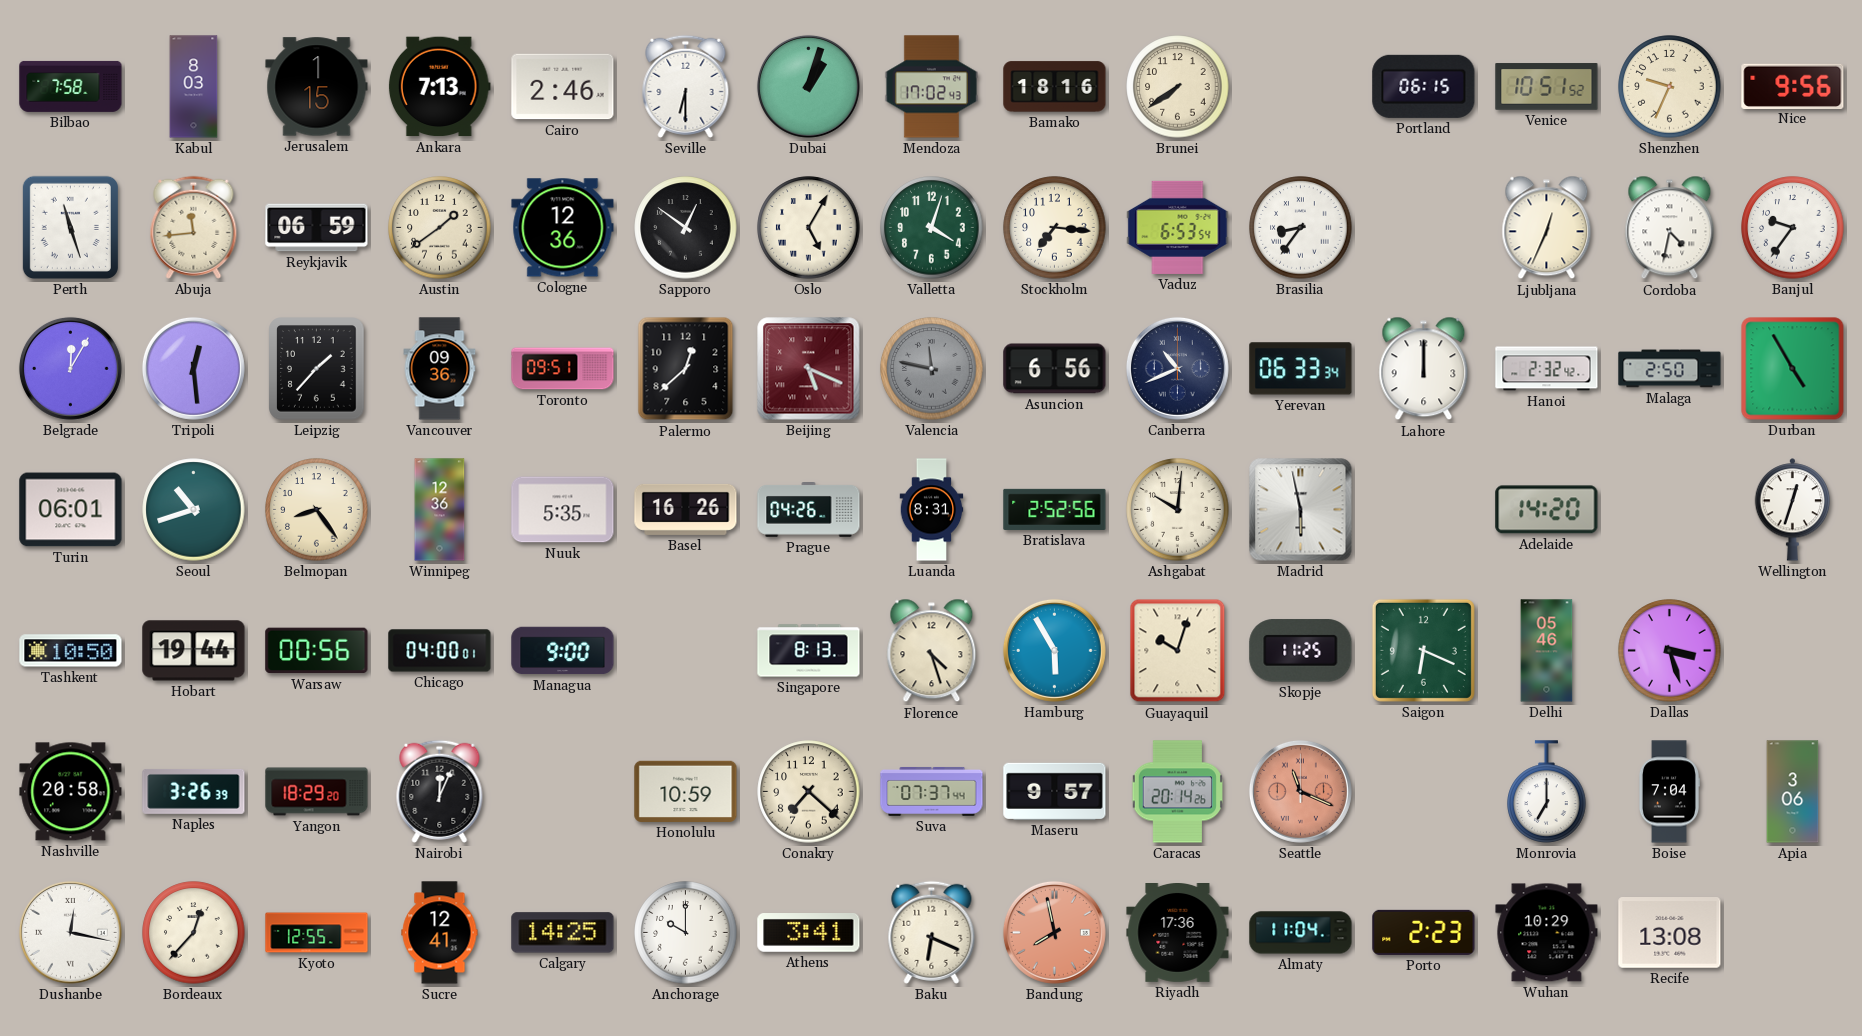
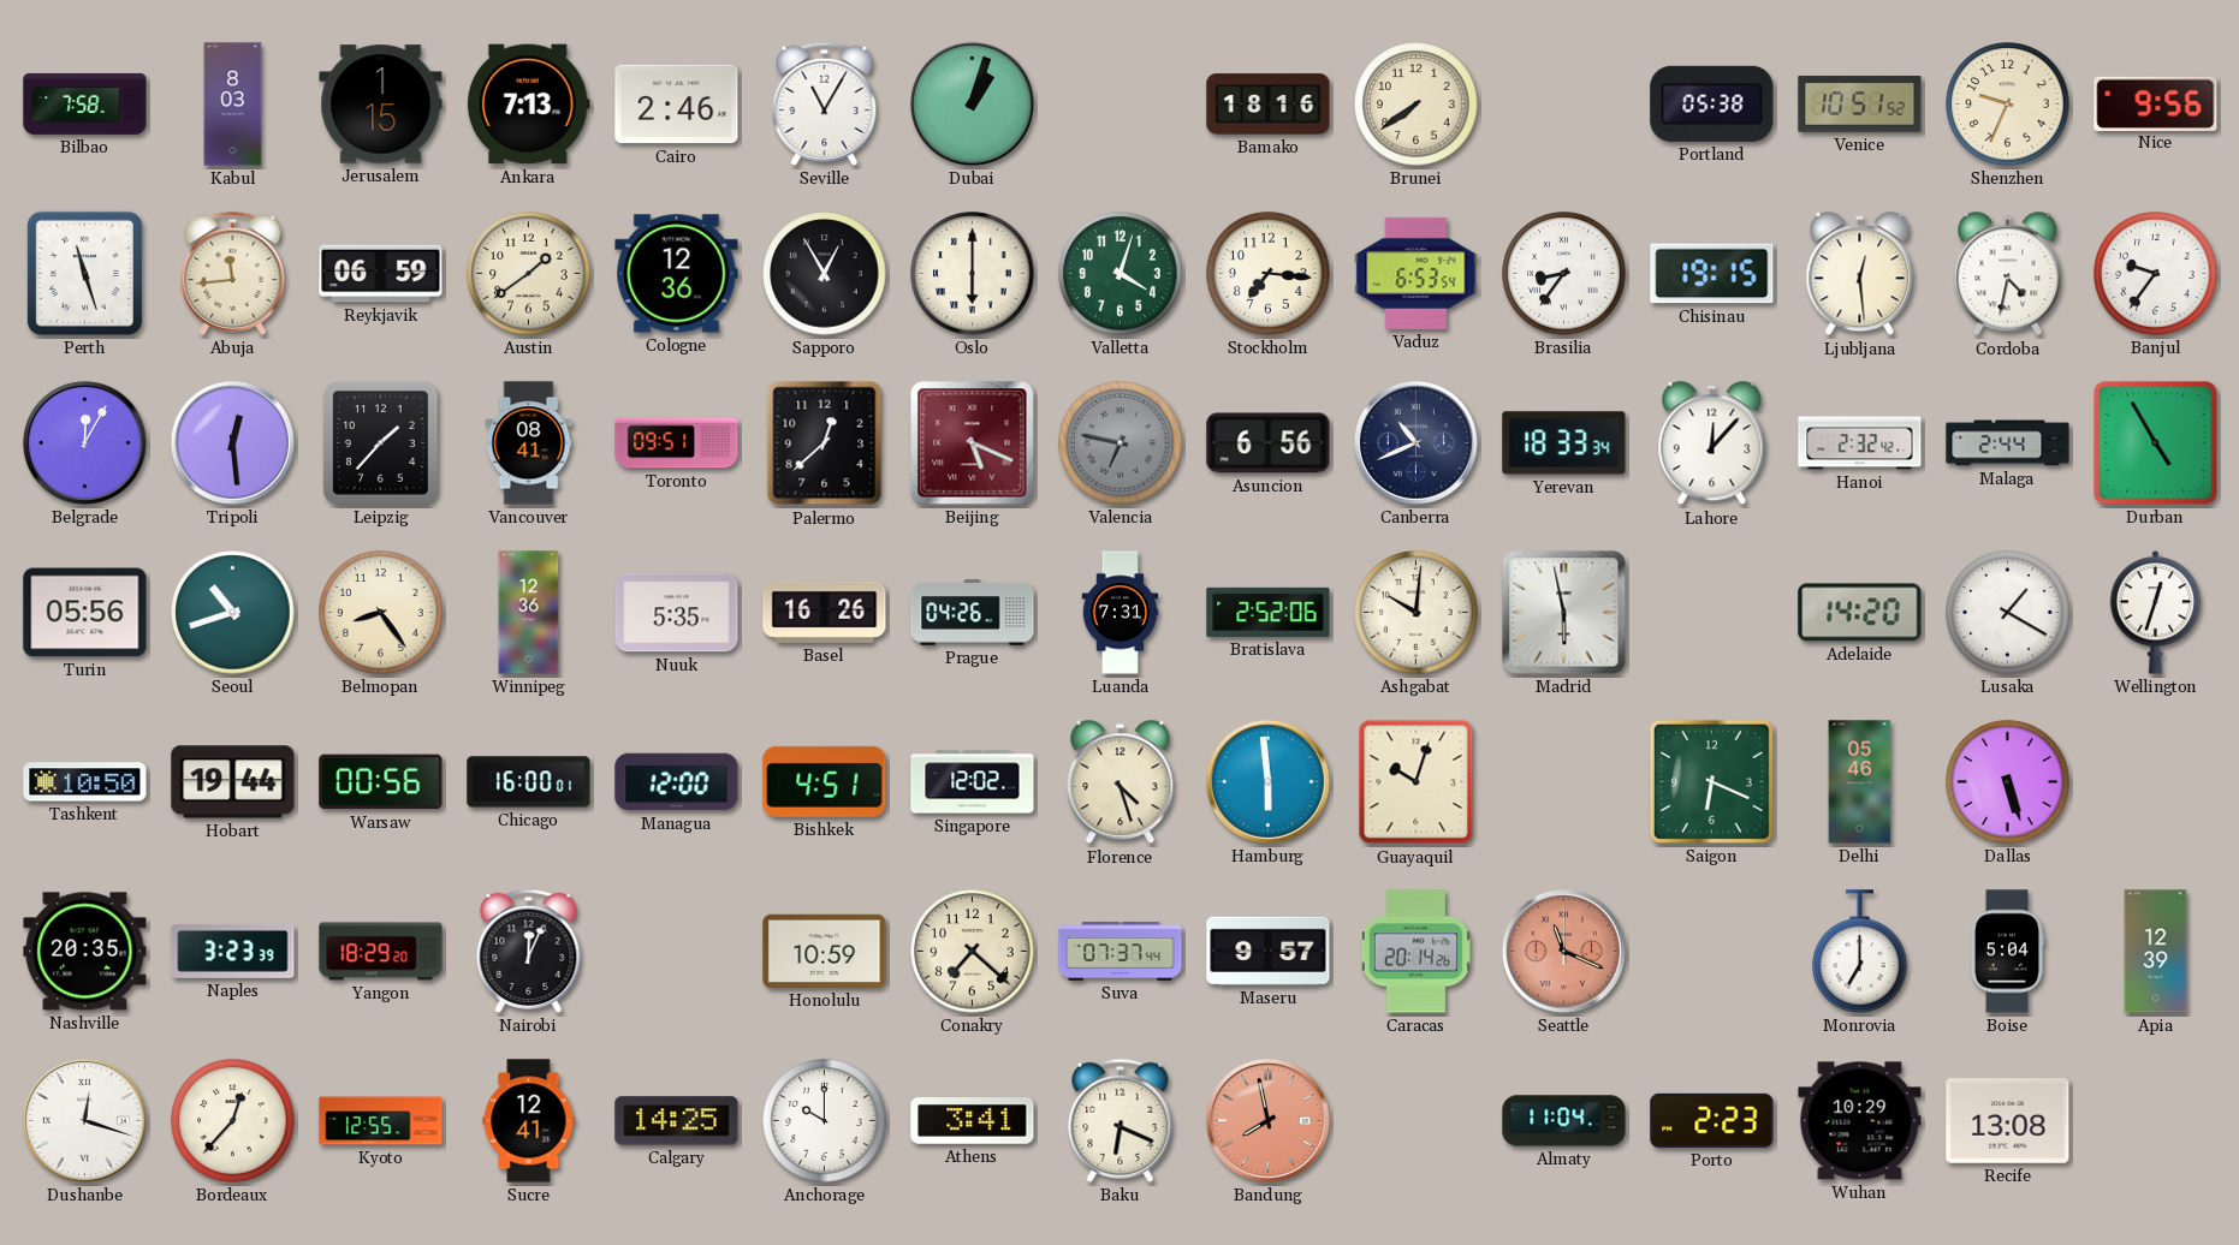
Seville: 6:30 -> 11:05
Mendoza: 17:02 -> none
Portland: 06:15 -> 05:38
Sapporo: 12:51 -> 12:55
Oslo: 5:05 -> 6:00
Chisinau: none -> 19:15
Ljubljana: 12:34 -> 12:29
Vancouver: 09:36 -> 08:41
Valencia: 11:47 -> 6:47
Yerevan: 06:33 -> 18:33
Lahore: 12:00 -> 12:07
Malaga: 2:50 -> 2:44
Turin: 06:01 -> 05:56
Luanda: 8:31 -> 7:31
Bratislava: 2:52:56 -> 2:52:06
Lusaka: none -> 1:20
Chicago: 04:00 -> 16:00
Managua: 9:00 -> 12:00
Bishkek: none -> 4:51
Singapore: 8:13 -> 12:02
Hamburg: 5:55 -> 5:59
Skopje: 11:25 -> none
Dallas: 3:27 -> 5:27
Nashville: 20:58 -> 20:35
Naples: 3:26 -> 3:23
Boise: 7:04 -> 5:04
Apia: 3:06 -> 12:39
Dushanbe: 12:17 -> 12:18
Riyadh: 17:36 -> none
